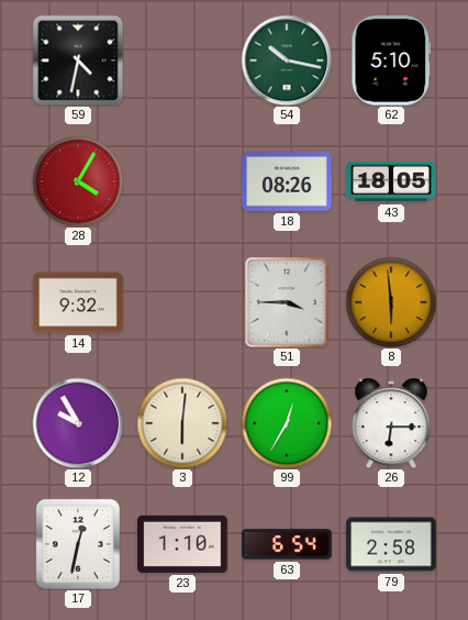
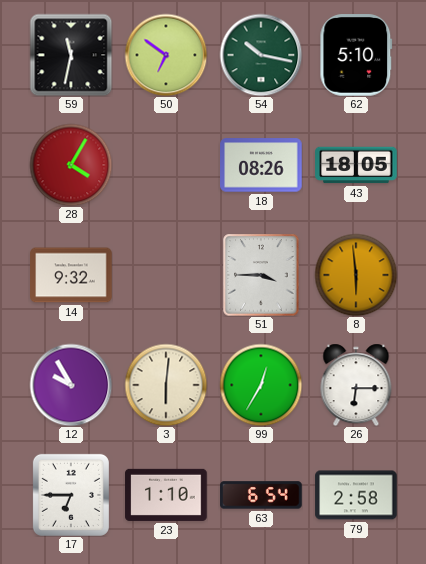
59: 4:32 -> 11:32
50: none -> 6:51
17: 12:32 -> 6:45
